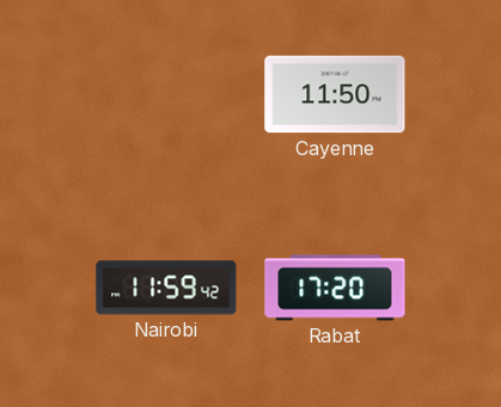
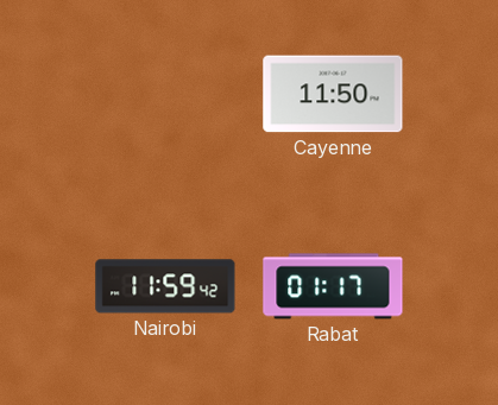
Rabat: 17:20 -> 01:17
